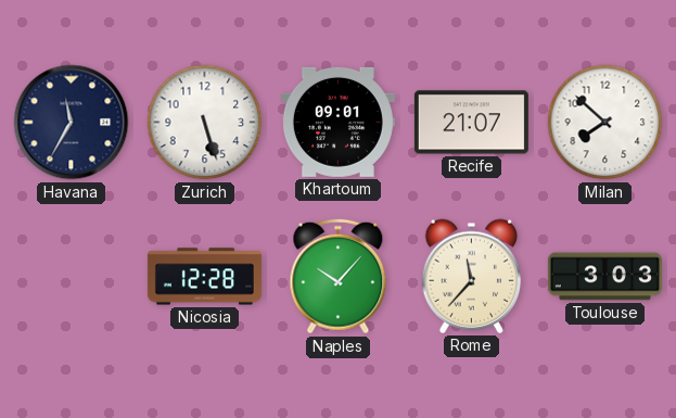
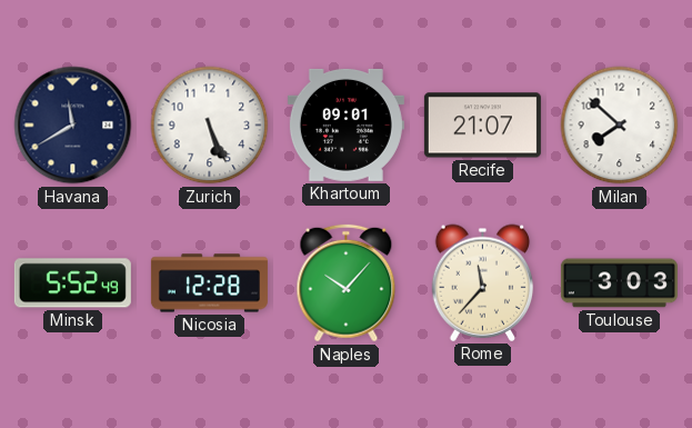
Havana: 11:35 -> 11:40
Zurich: 5:27 -> 5:26
Minsk: none -> 5:52
